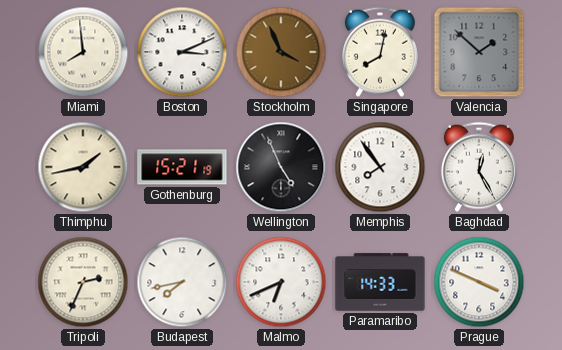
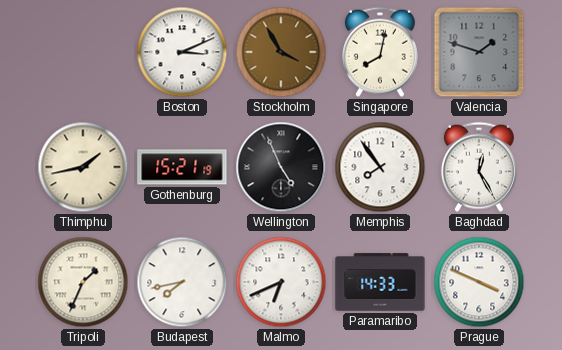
Miami: 7:59 -> none
Stockholm: 3:56 -> 3:55
Valencia: 1:52 -> 1:48
Tripoli: 2:34 -> 1:34
